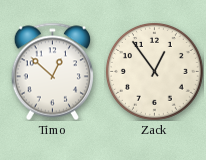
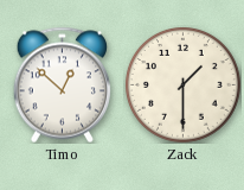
Zack: 12:54 -> 1:30
